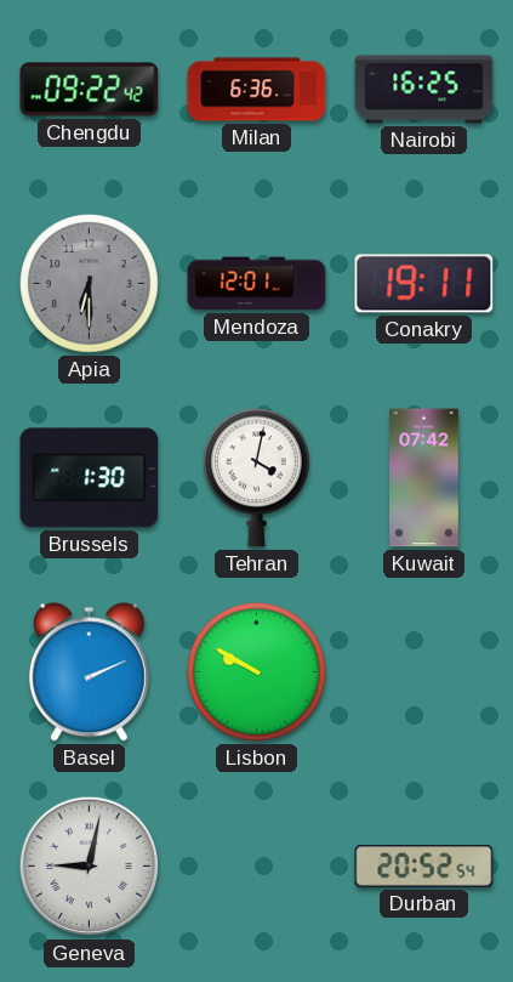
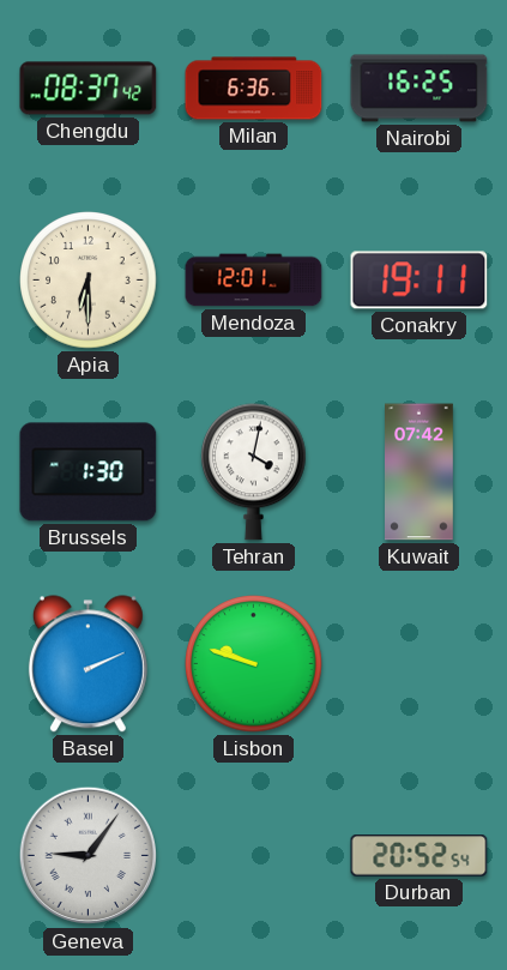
Chengdu: 09:22 -> 08:37
Apia dial: grey -> cream
Lisbon: 9:50 -> 9:48
Geneva: 9:02 -> 9:06
